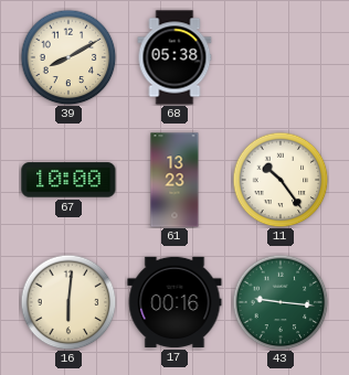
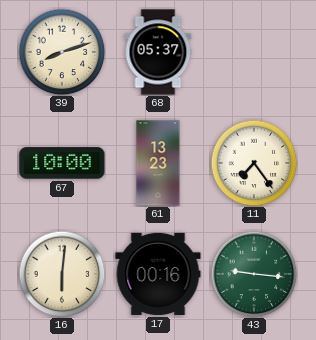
39: 8:10 -> 8:12
68: 05:38 -> 05:37
11: 10:24 -> 7:24
